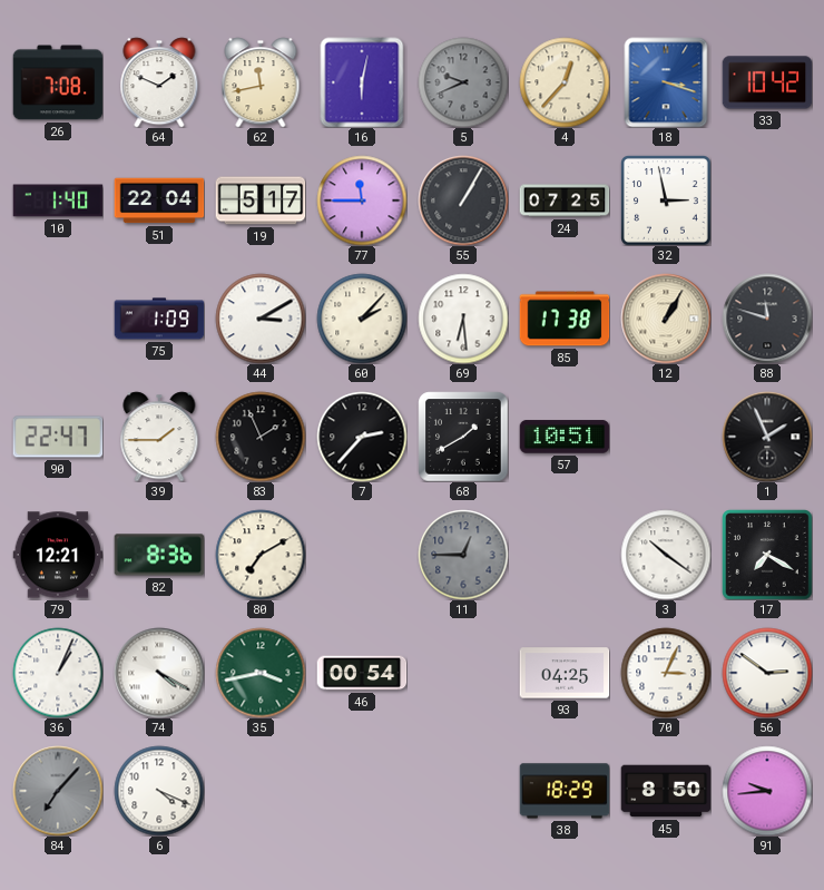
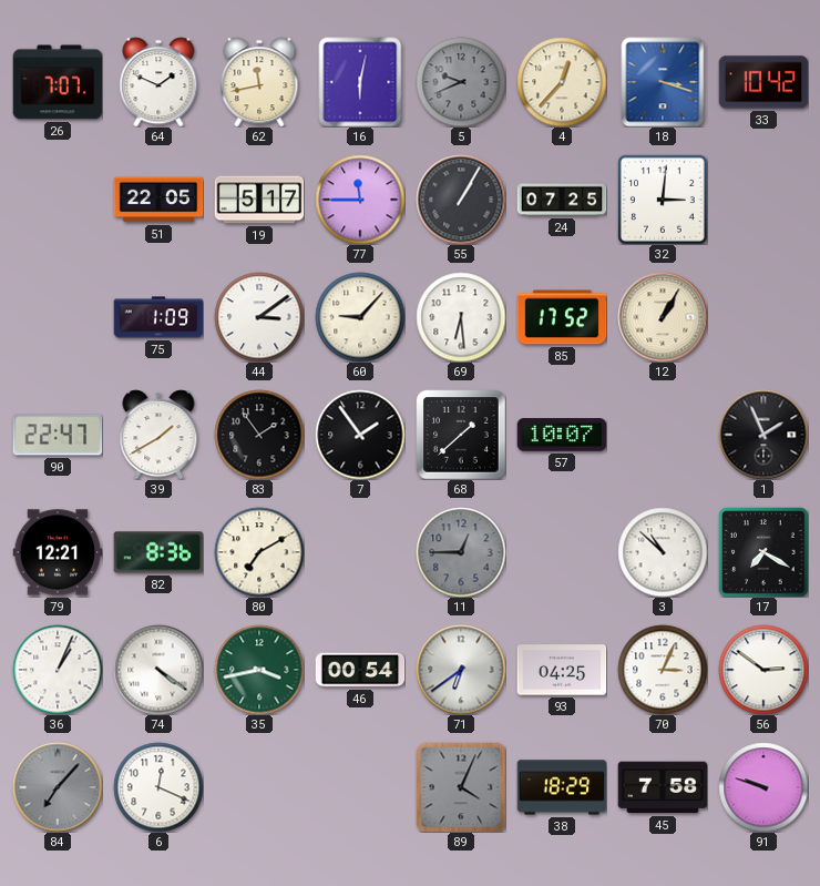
26: 7:08 -> 7:07
10: 1:40 -> none
51: 22:04 -> 22:05
32: 2:58 -> 3:01
44: 3:10 -> 3:09
60: 2:07 -> 9:07
85: 17:38 -> 17:52
88: 11:48 -> none
39: 1:45 -> 1:40
83: 1:56 -> 1:54
7: 2:37 -> 1:54
68: 1:40 -> 1:38
57: 10:51 -> 10:07
3: 10:21 -> 10:52
74: 4:20 -> 4:21
71: none -> 6:39
6: 4:19 -> 12:19
89: none -> 4:04
45: 8:50 -> 7:58
91: 9:44 -> 9:48
